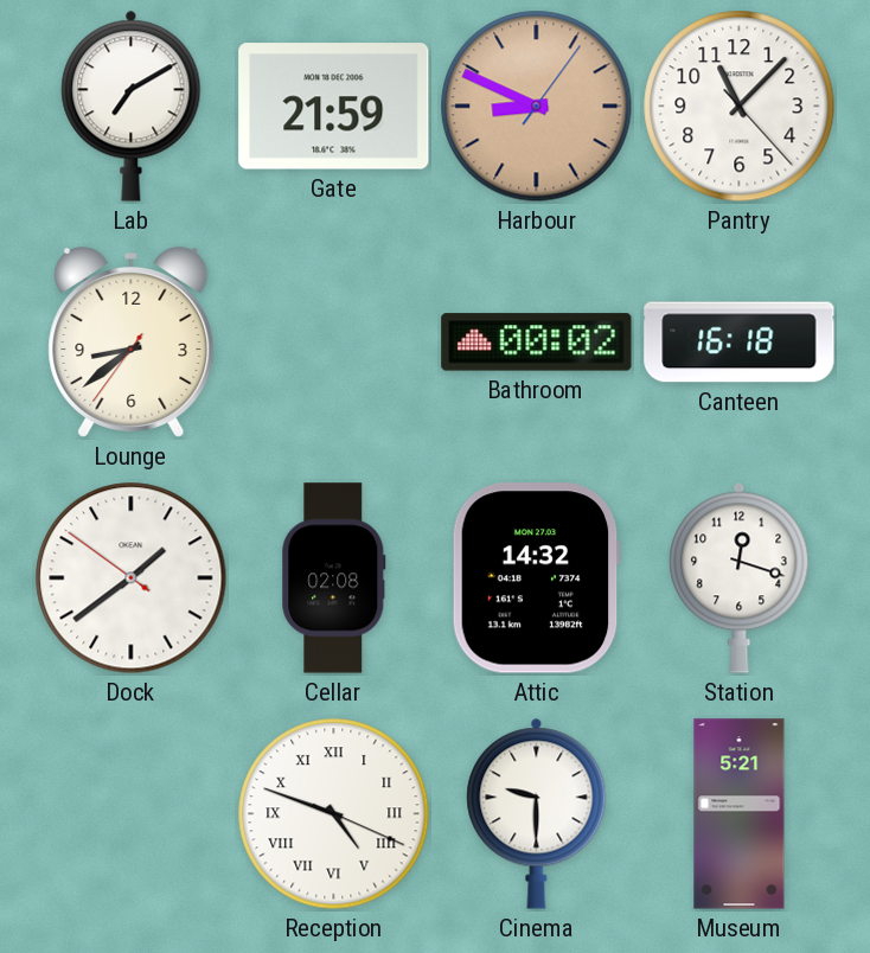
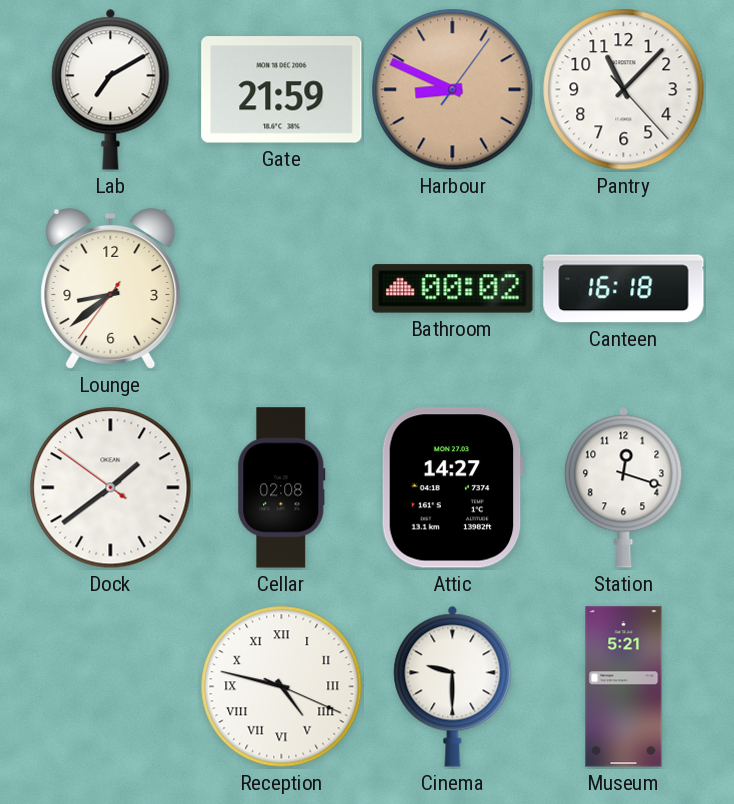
Attic: 14:32 -> 14:27
Reception: 4:48 -> 4:47
